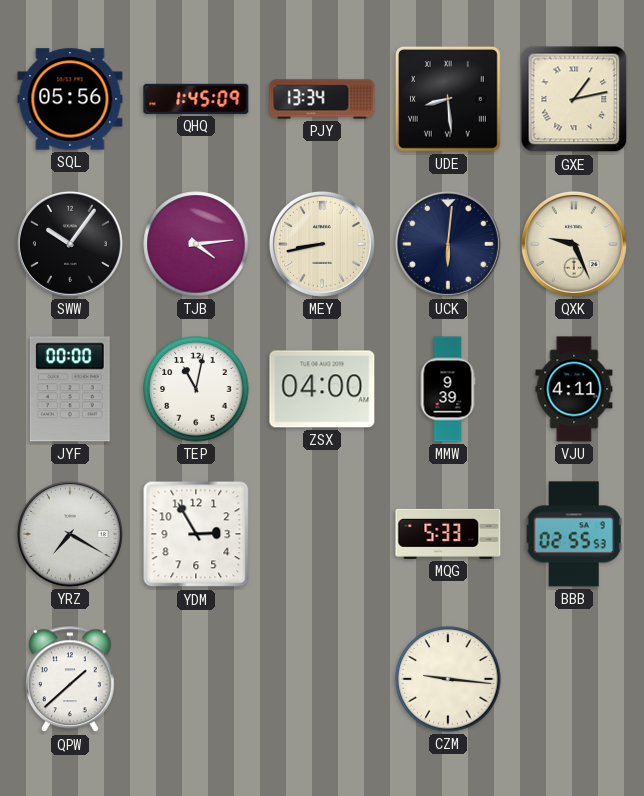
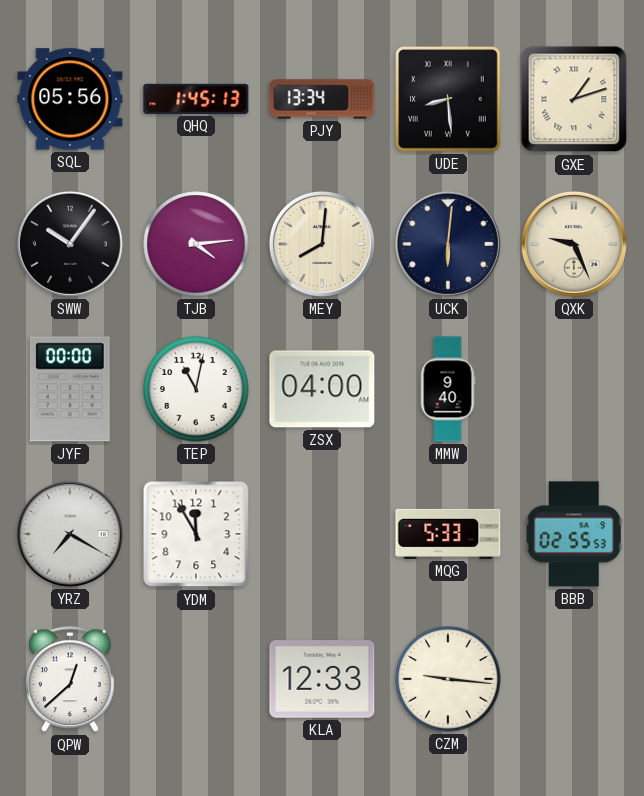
QHQ: 1:45:09 -> 1:45:13
GXE: 1:13 -> 1:12
MEY: 8:43 -> 8:01
MMW: 9:39 -> 9:40
VJU: 4:11 -> none
YDM: 2:55 -> 11:55
QPW: 1:38 -> 12:38
KLA: none -> 12:33
